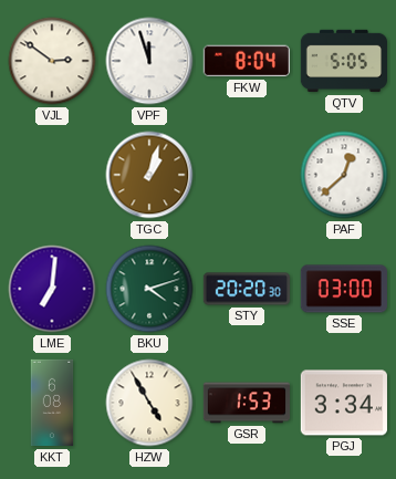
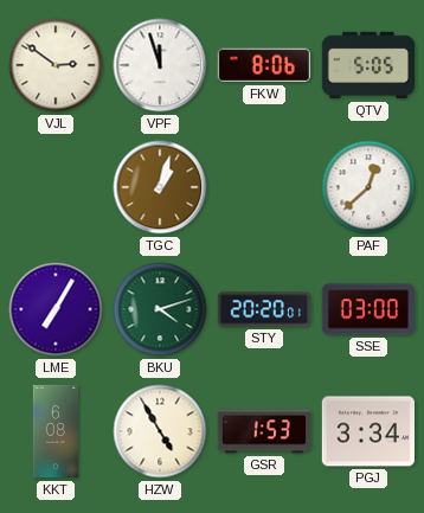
FKW: 8:04 -> 8:06
LME: 7:01 -> 7:05
STY: 20:20:30 -> 20:20:01
